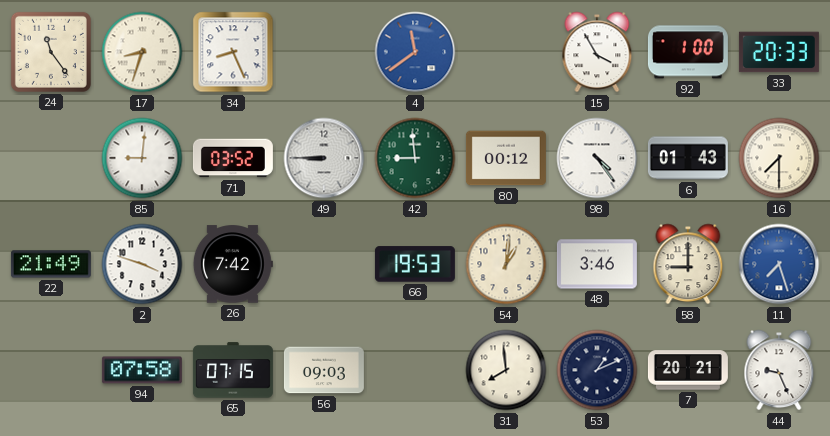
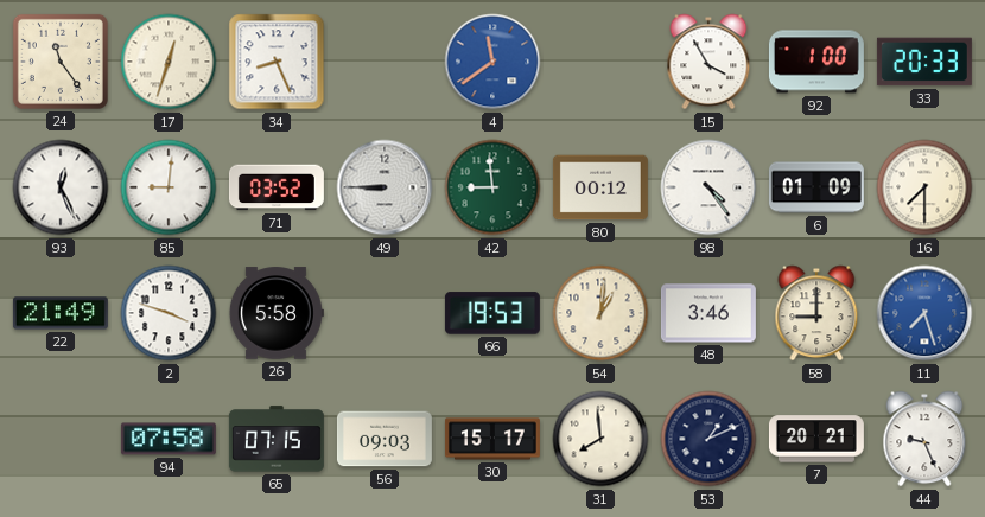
17: 8:33 -> 12:33
93: none -> 12:26
6: 01:43 -> 01:09
26: 7:42 -> 5:58
30: none -> 15:17
